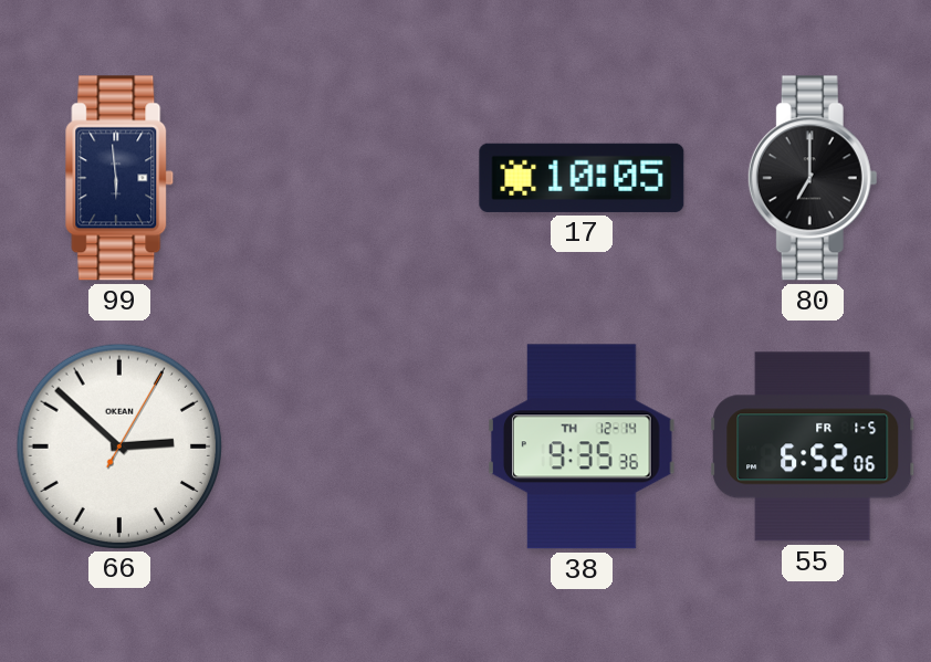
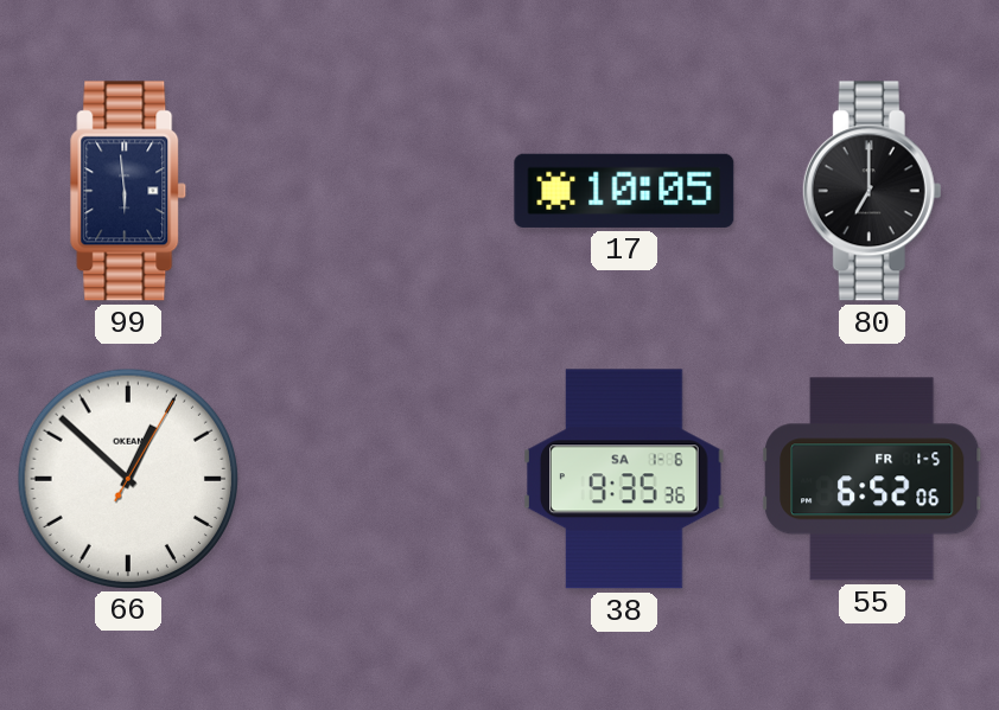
66: 2:52 -> 12:52
38 date: TH 12-14 -> SA 1-6
